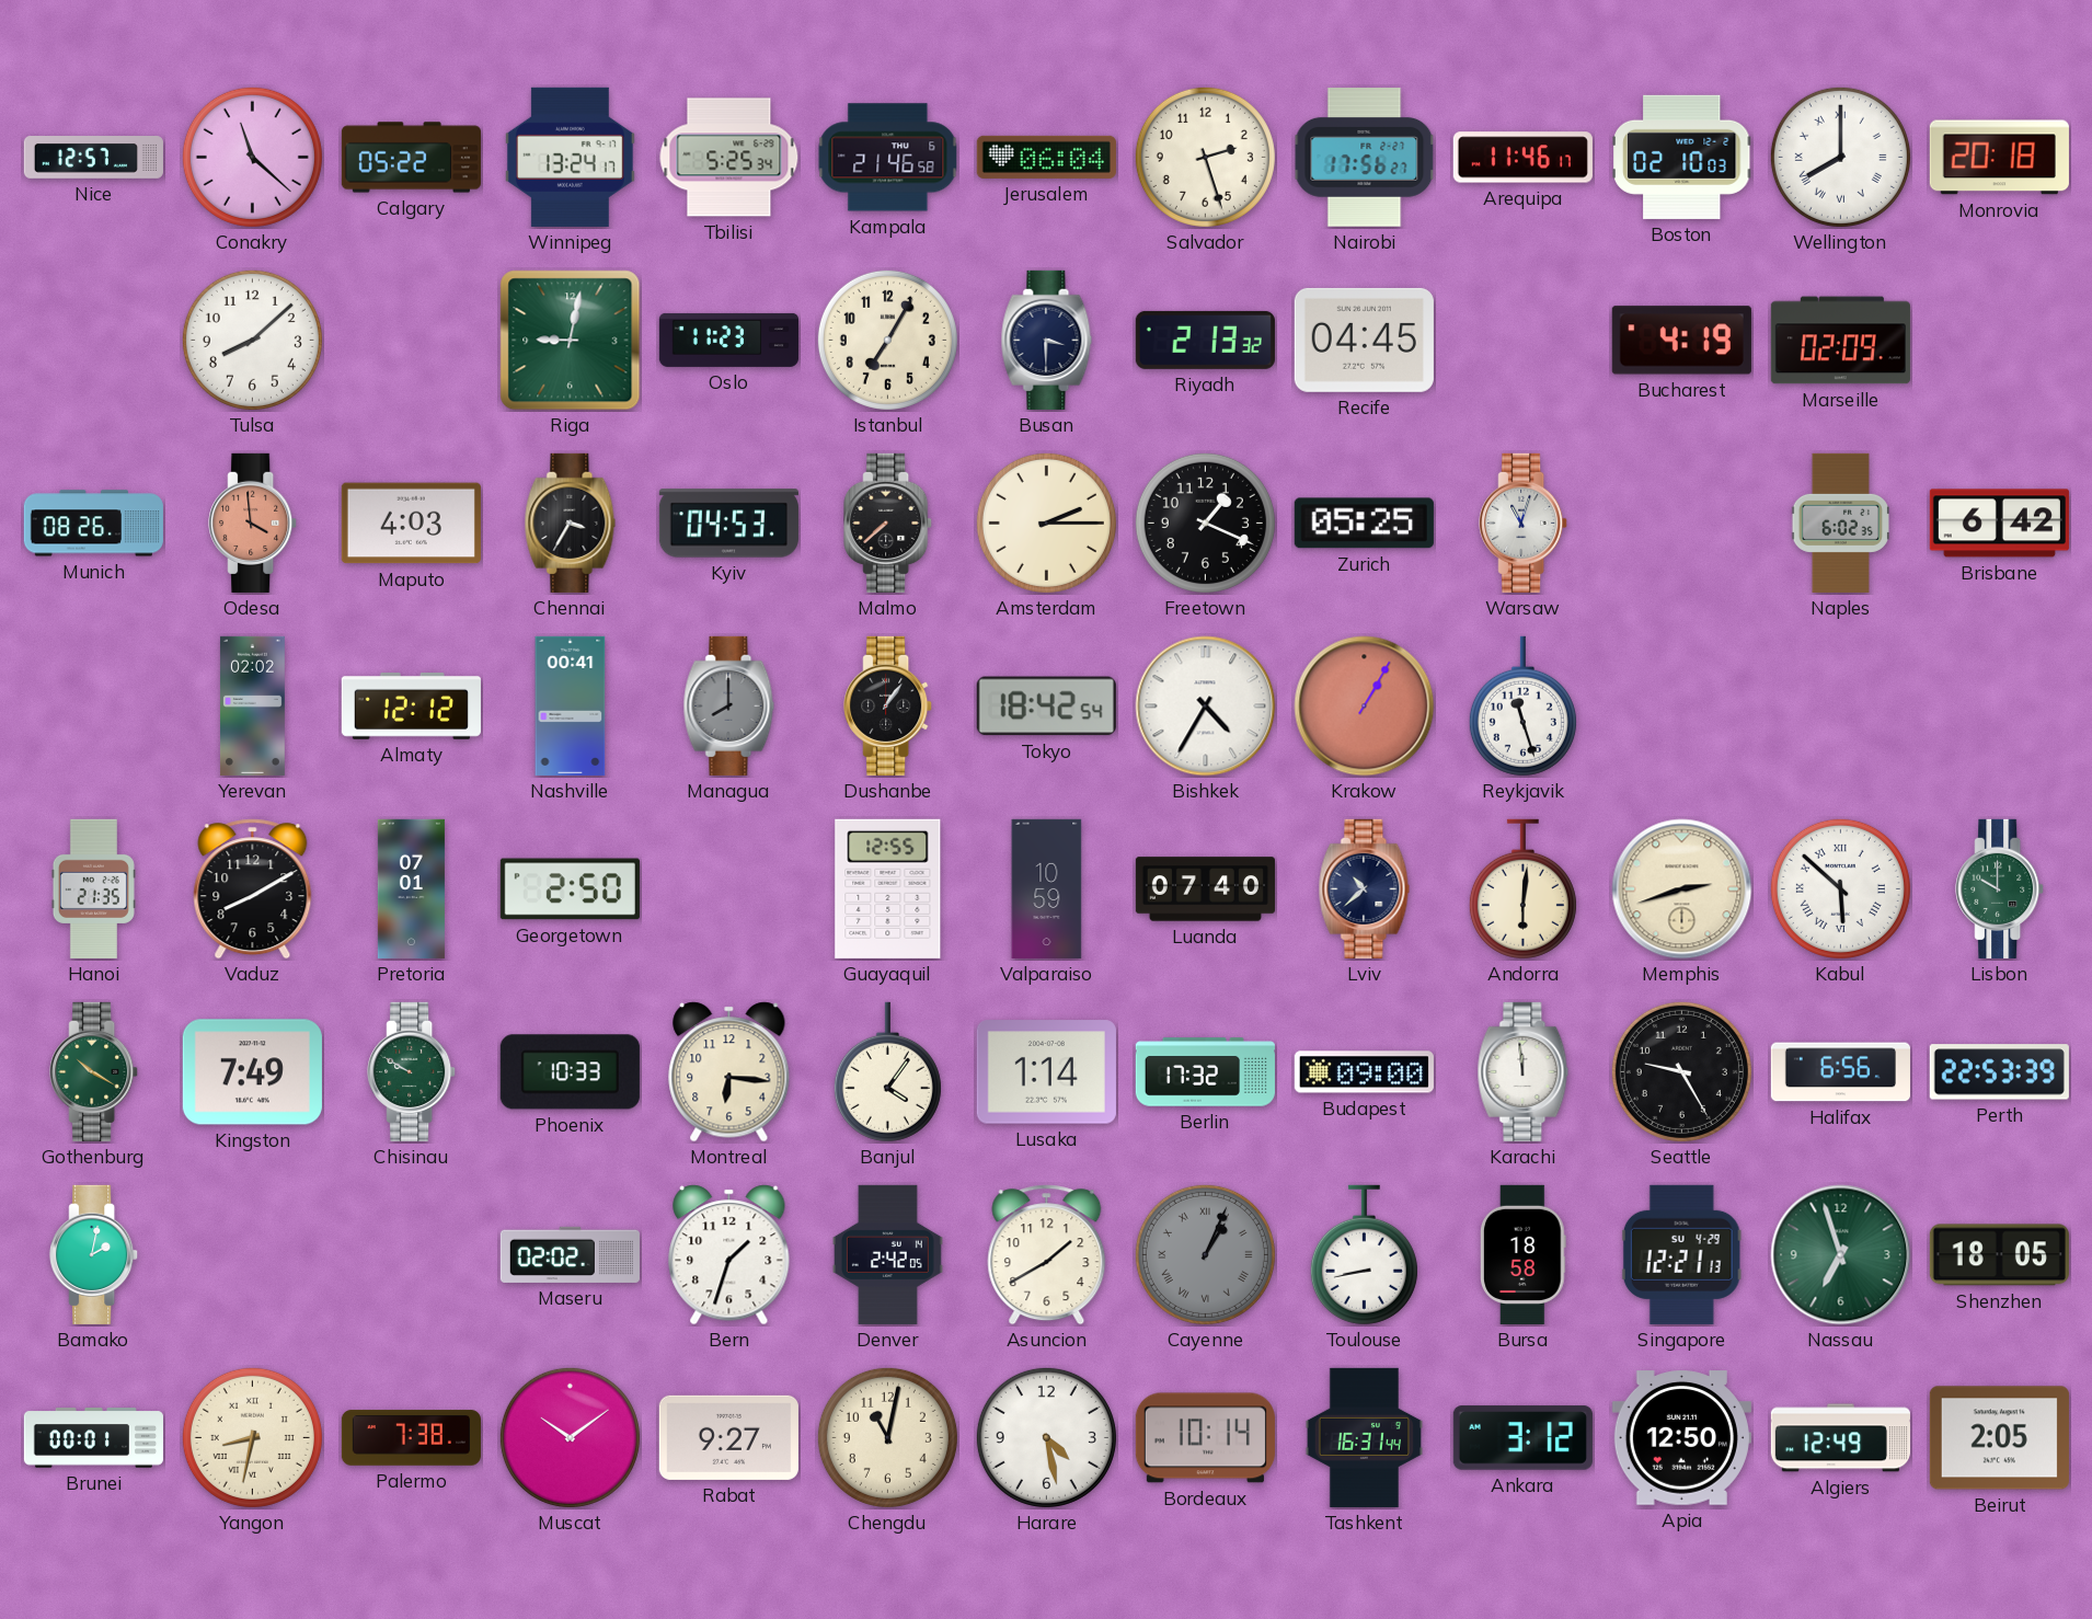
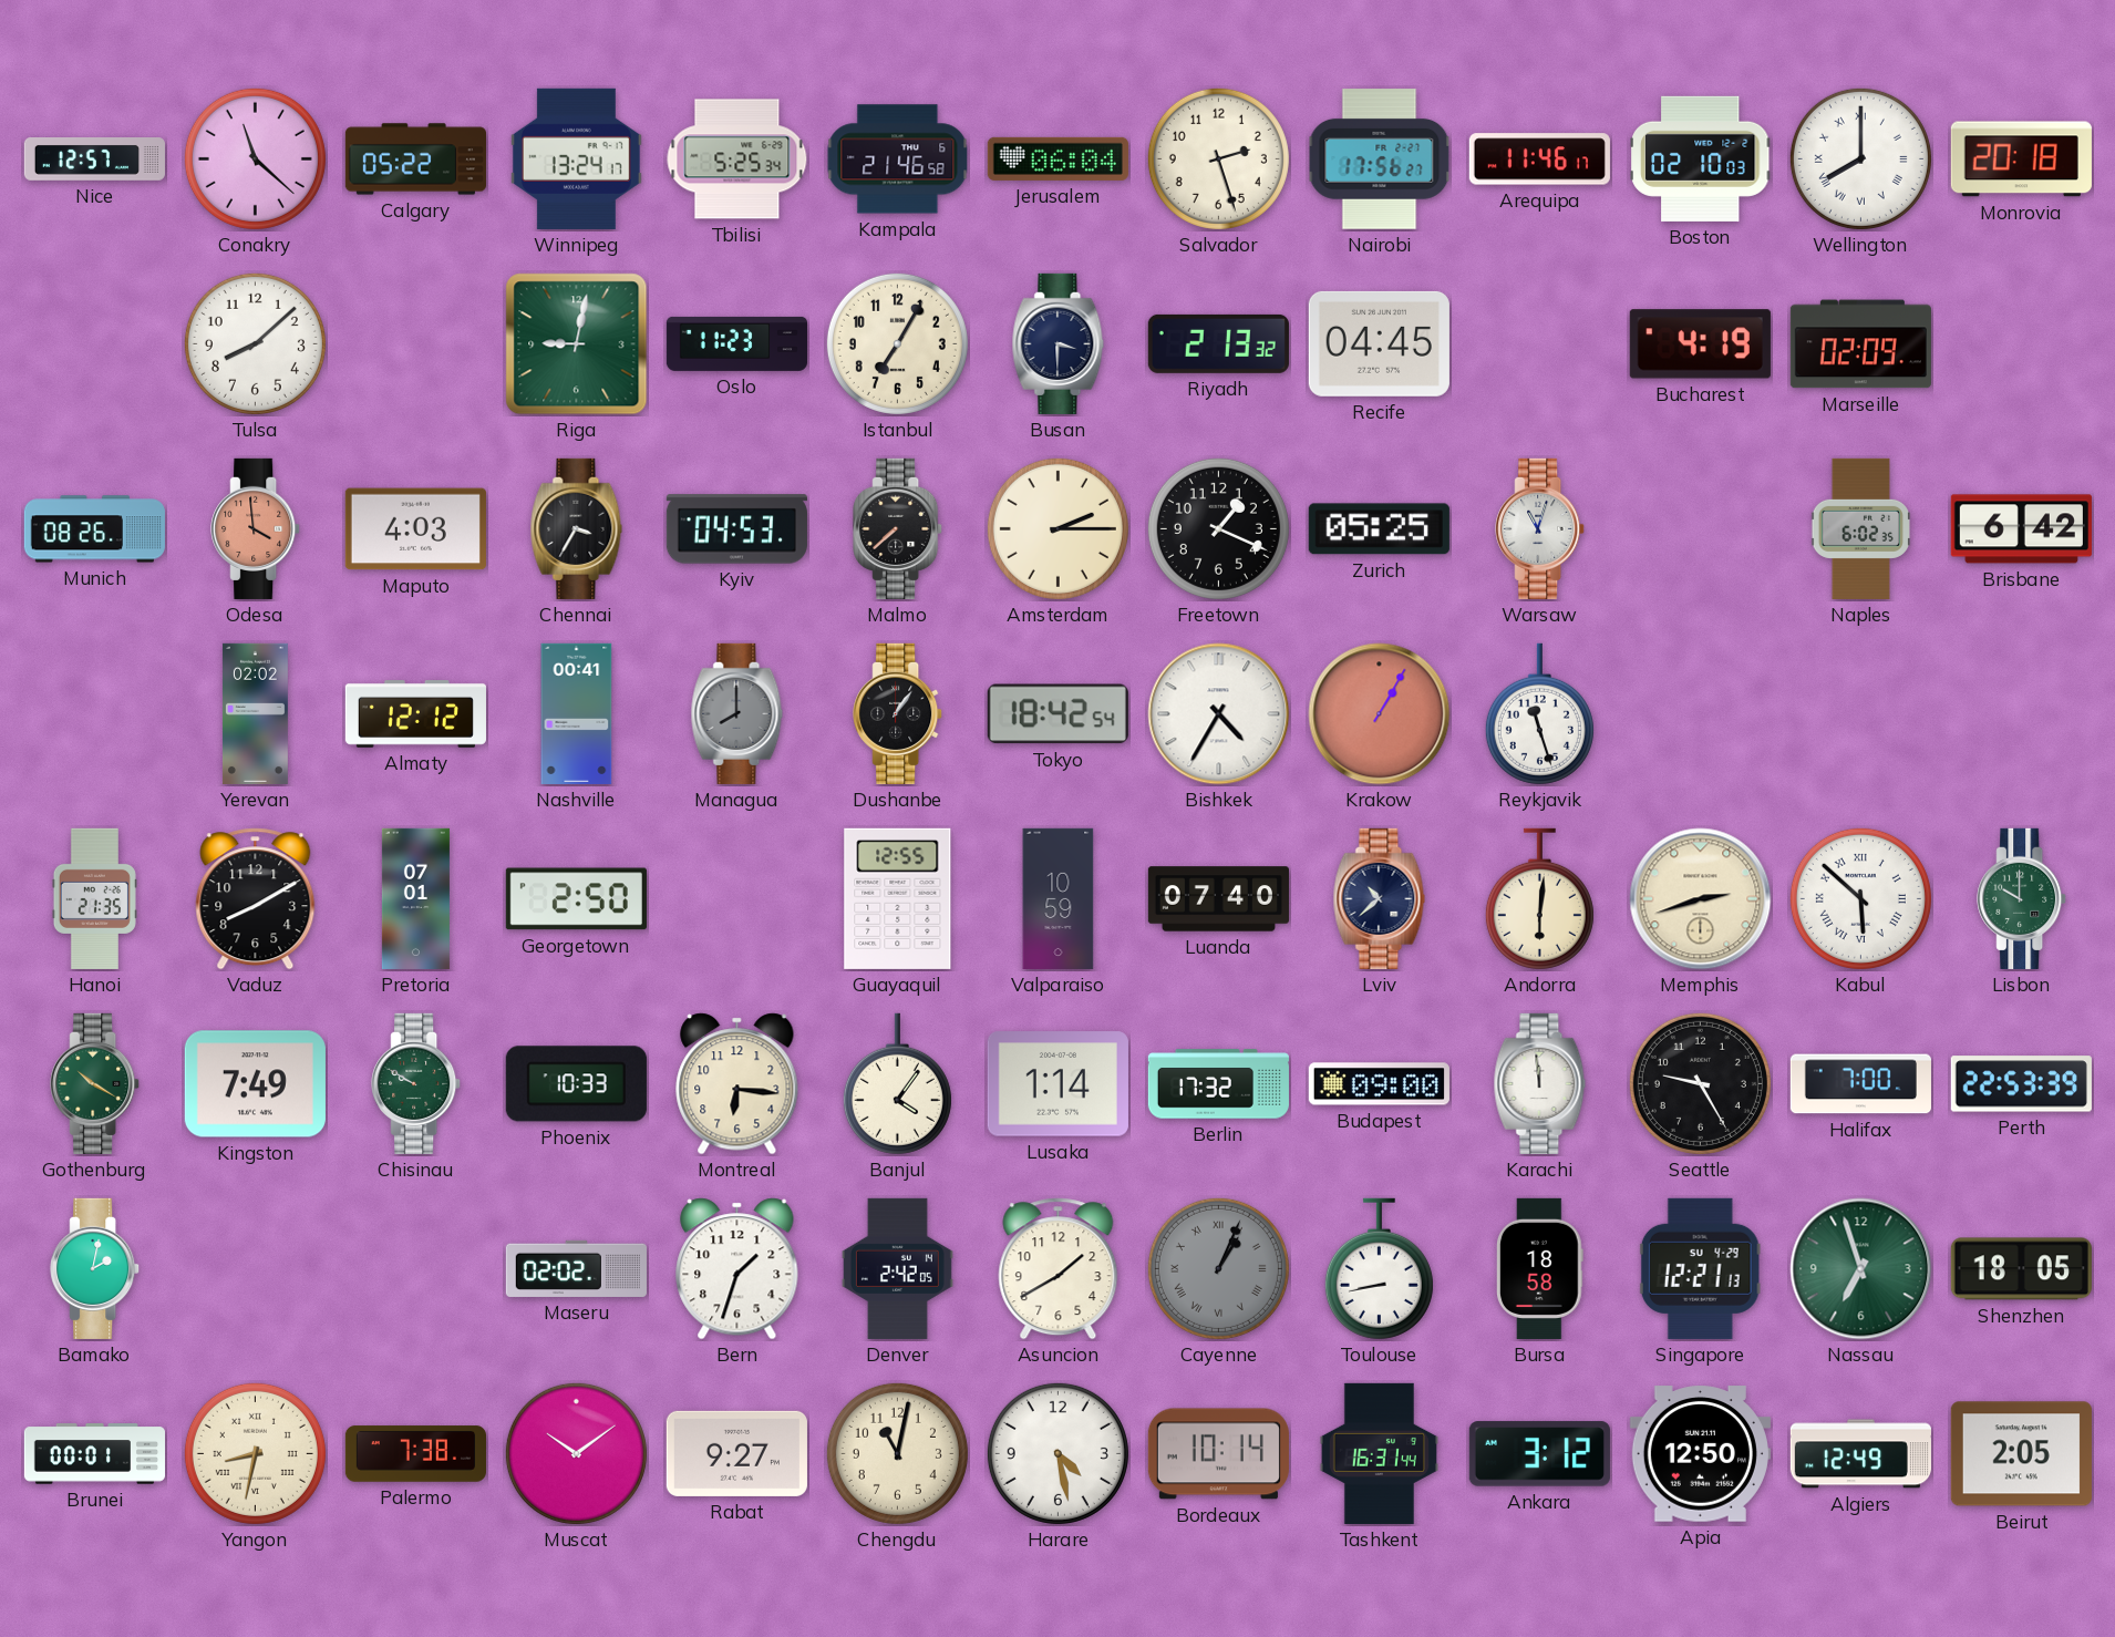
Halifax: 6:56 -> 7:00
